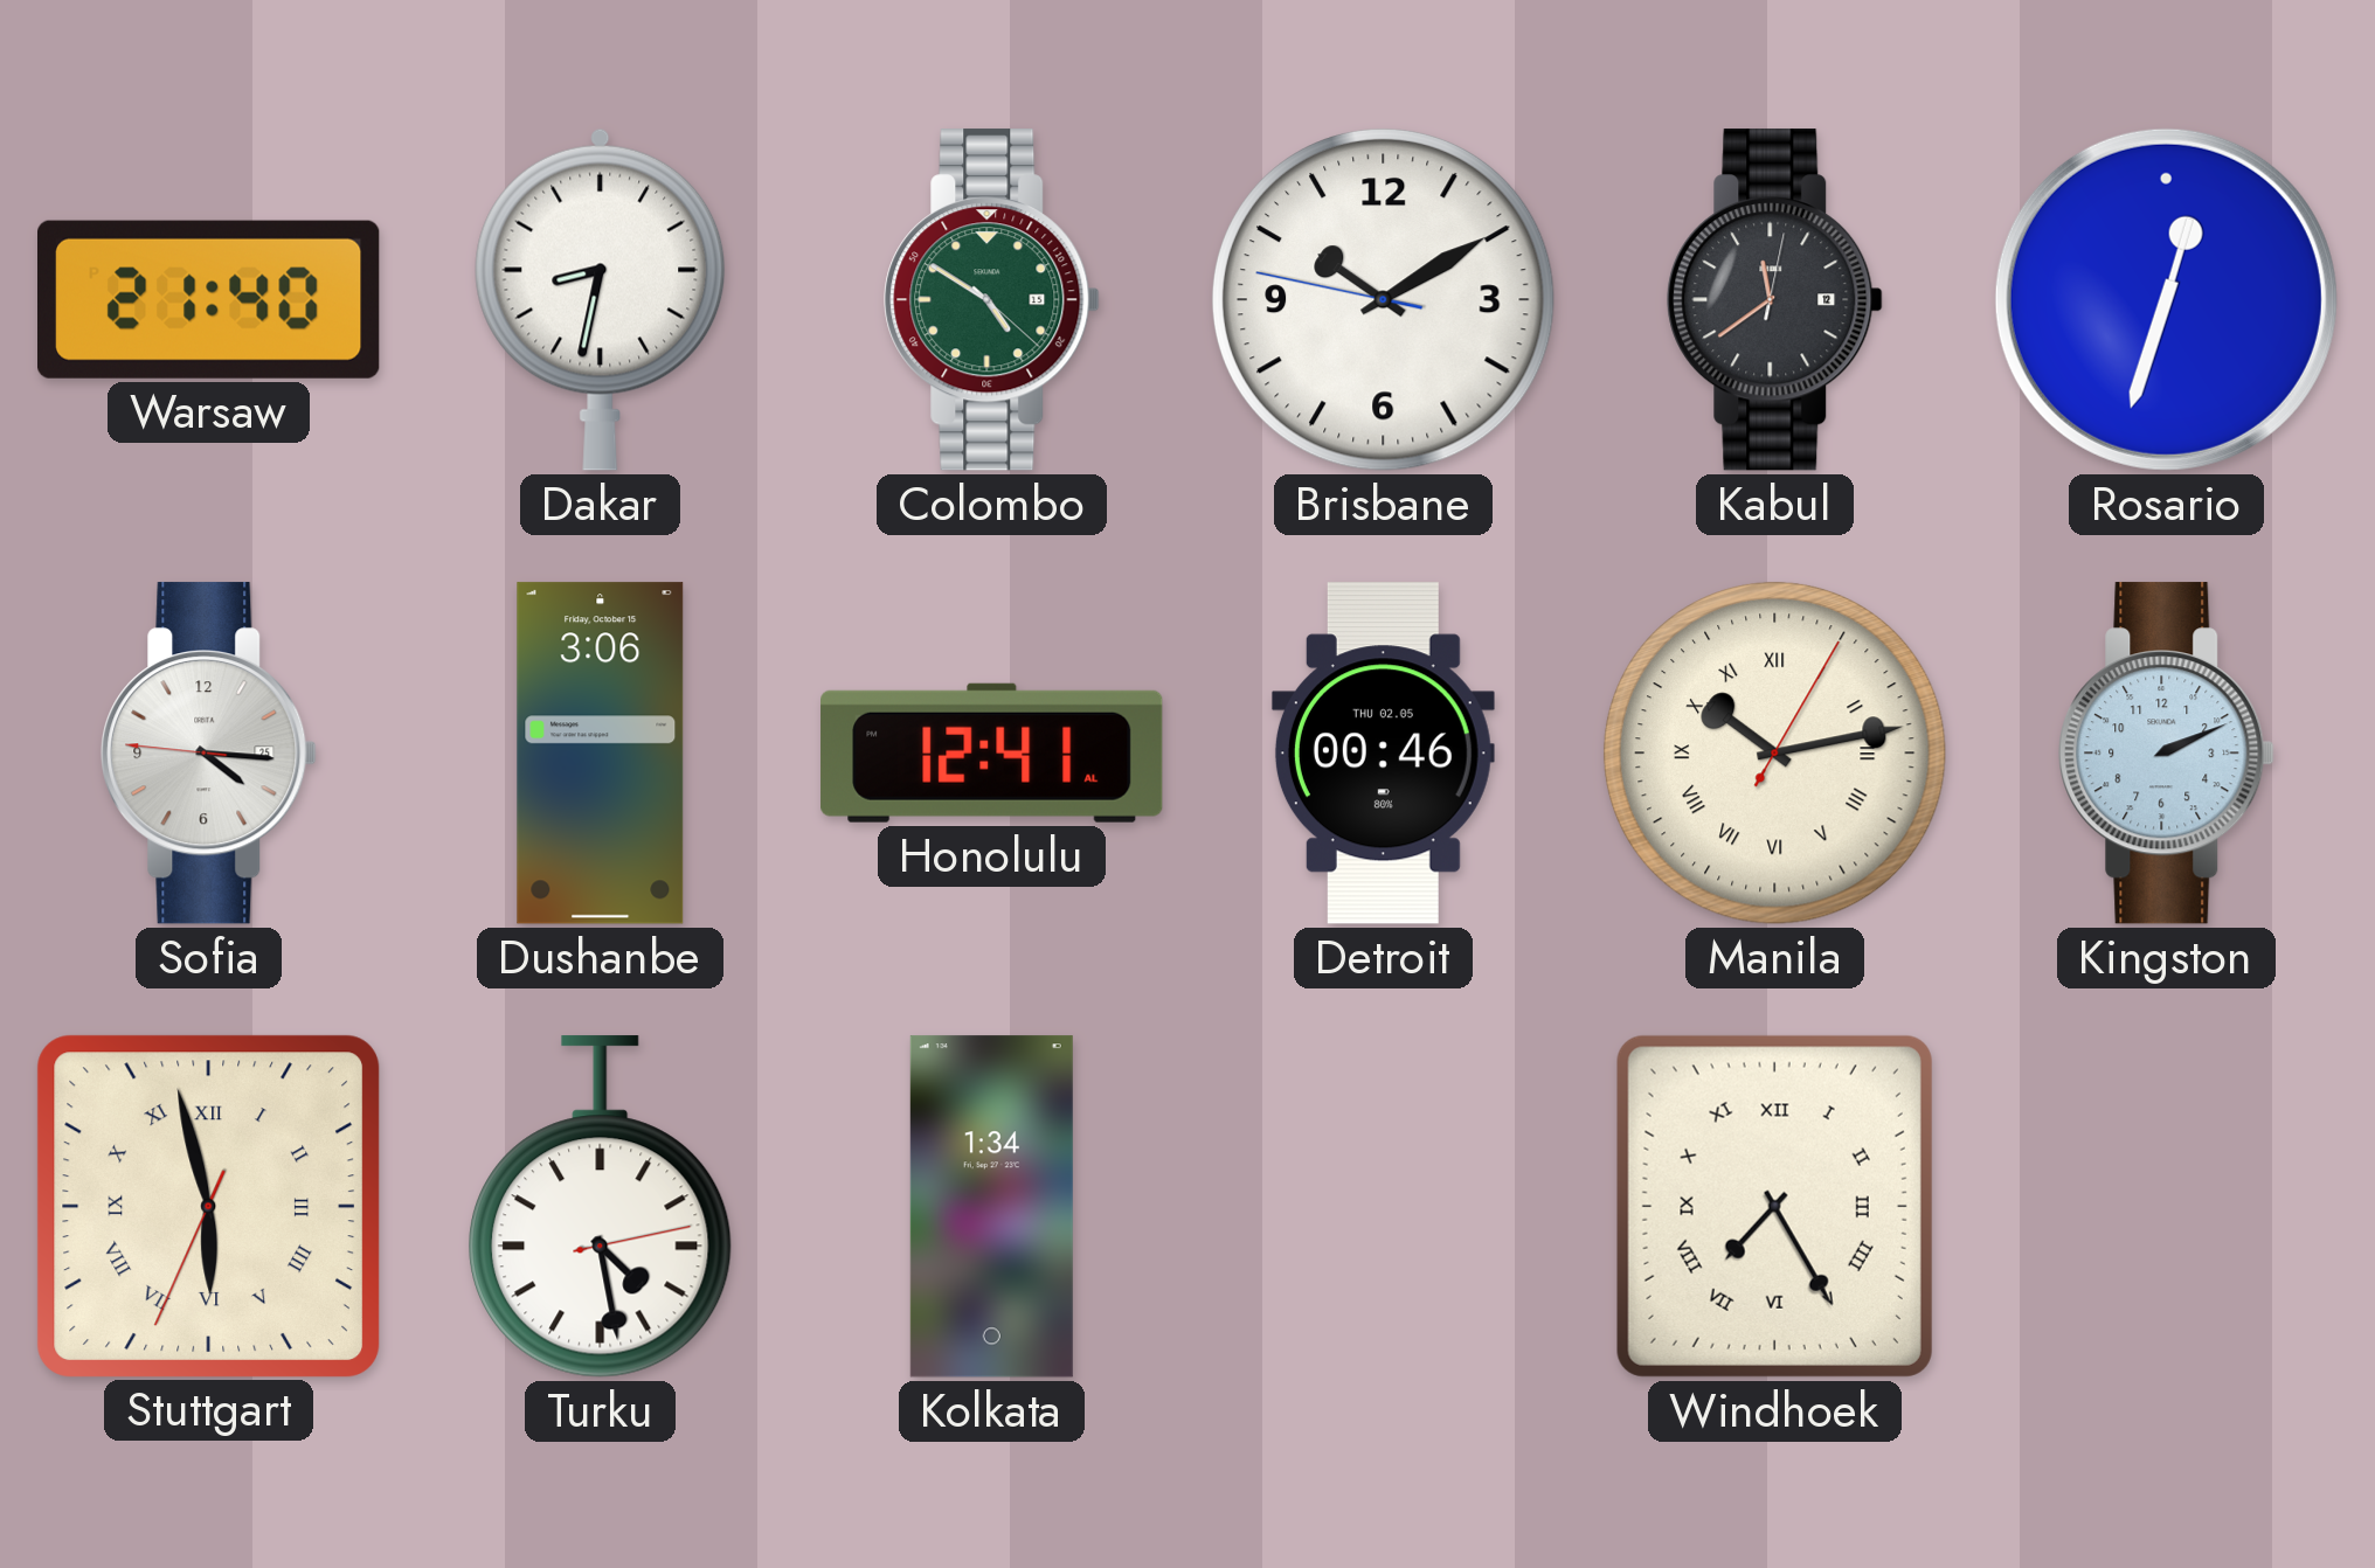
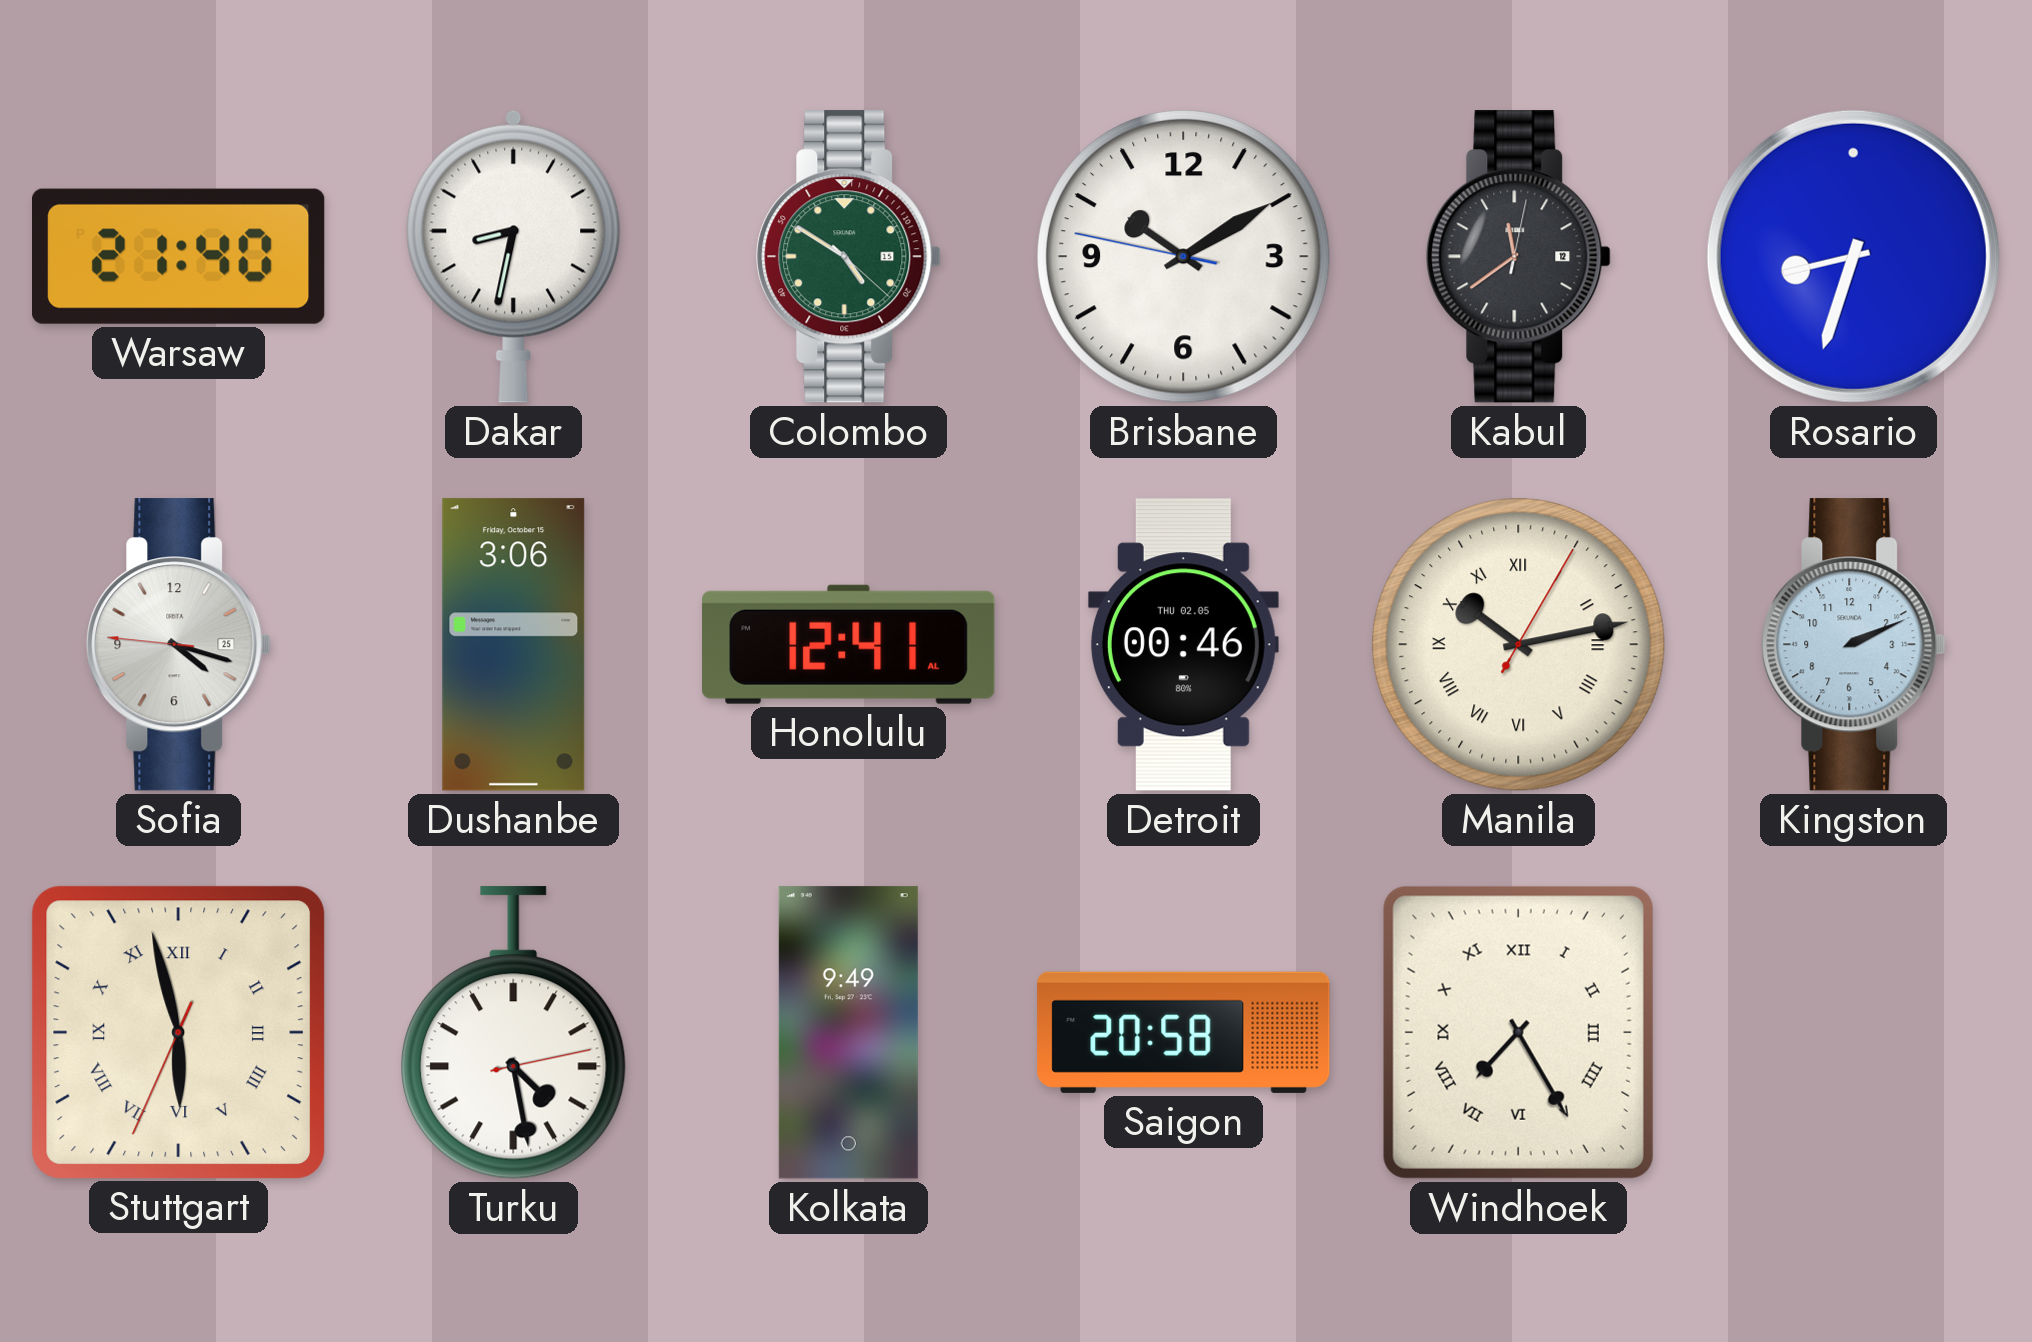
Rosario: 12:33 -> 8:33
Sofia: 4:15 -> 4:17
Kolkata: 1:34 -> 9:49
Saigon: none -> 20:58
